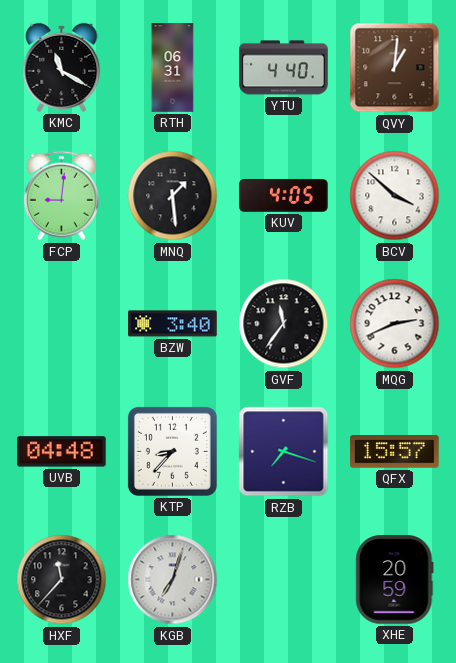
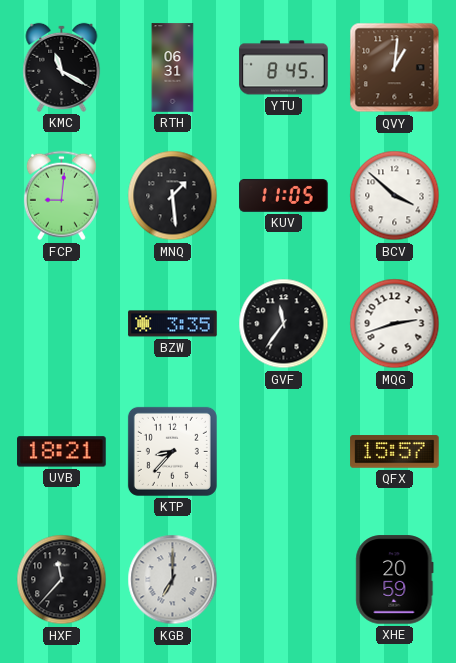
YTU: 4:40 -> 8:45
KUV: 4:05 -> 11:05
BZW: 3:40 -> 3:35
MQG: 2:41 -> 2:42
UVB: 04:48 -> 18:21
RZB: 7:18 -> none
KGB: 7:03 -> 7:00
